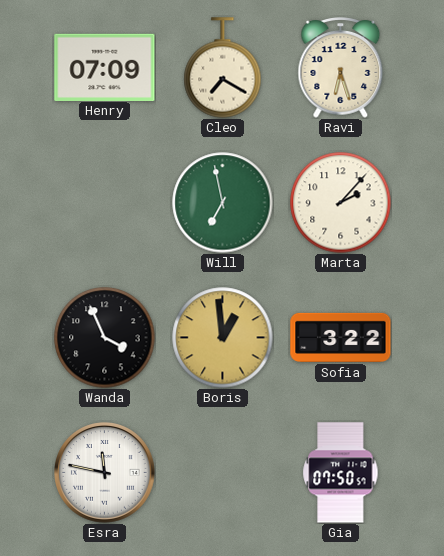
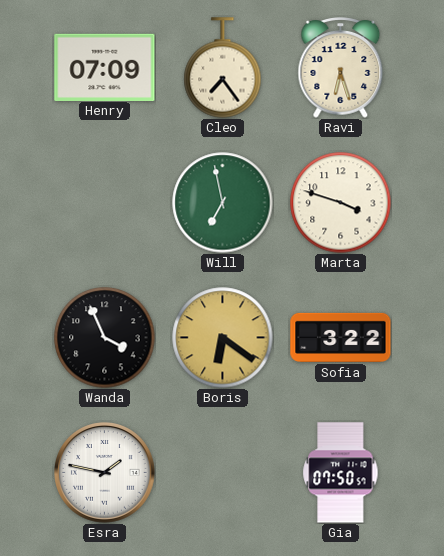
Cleo: 7:20 -> 7:24
Marta: 2:07 -> 3:48
Boris: 12:59 -> 6:21
Esra: 11:47 -> 1:47
